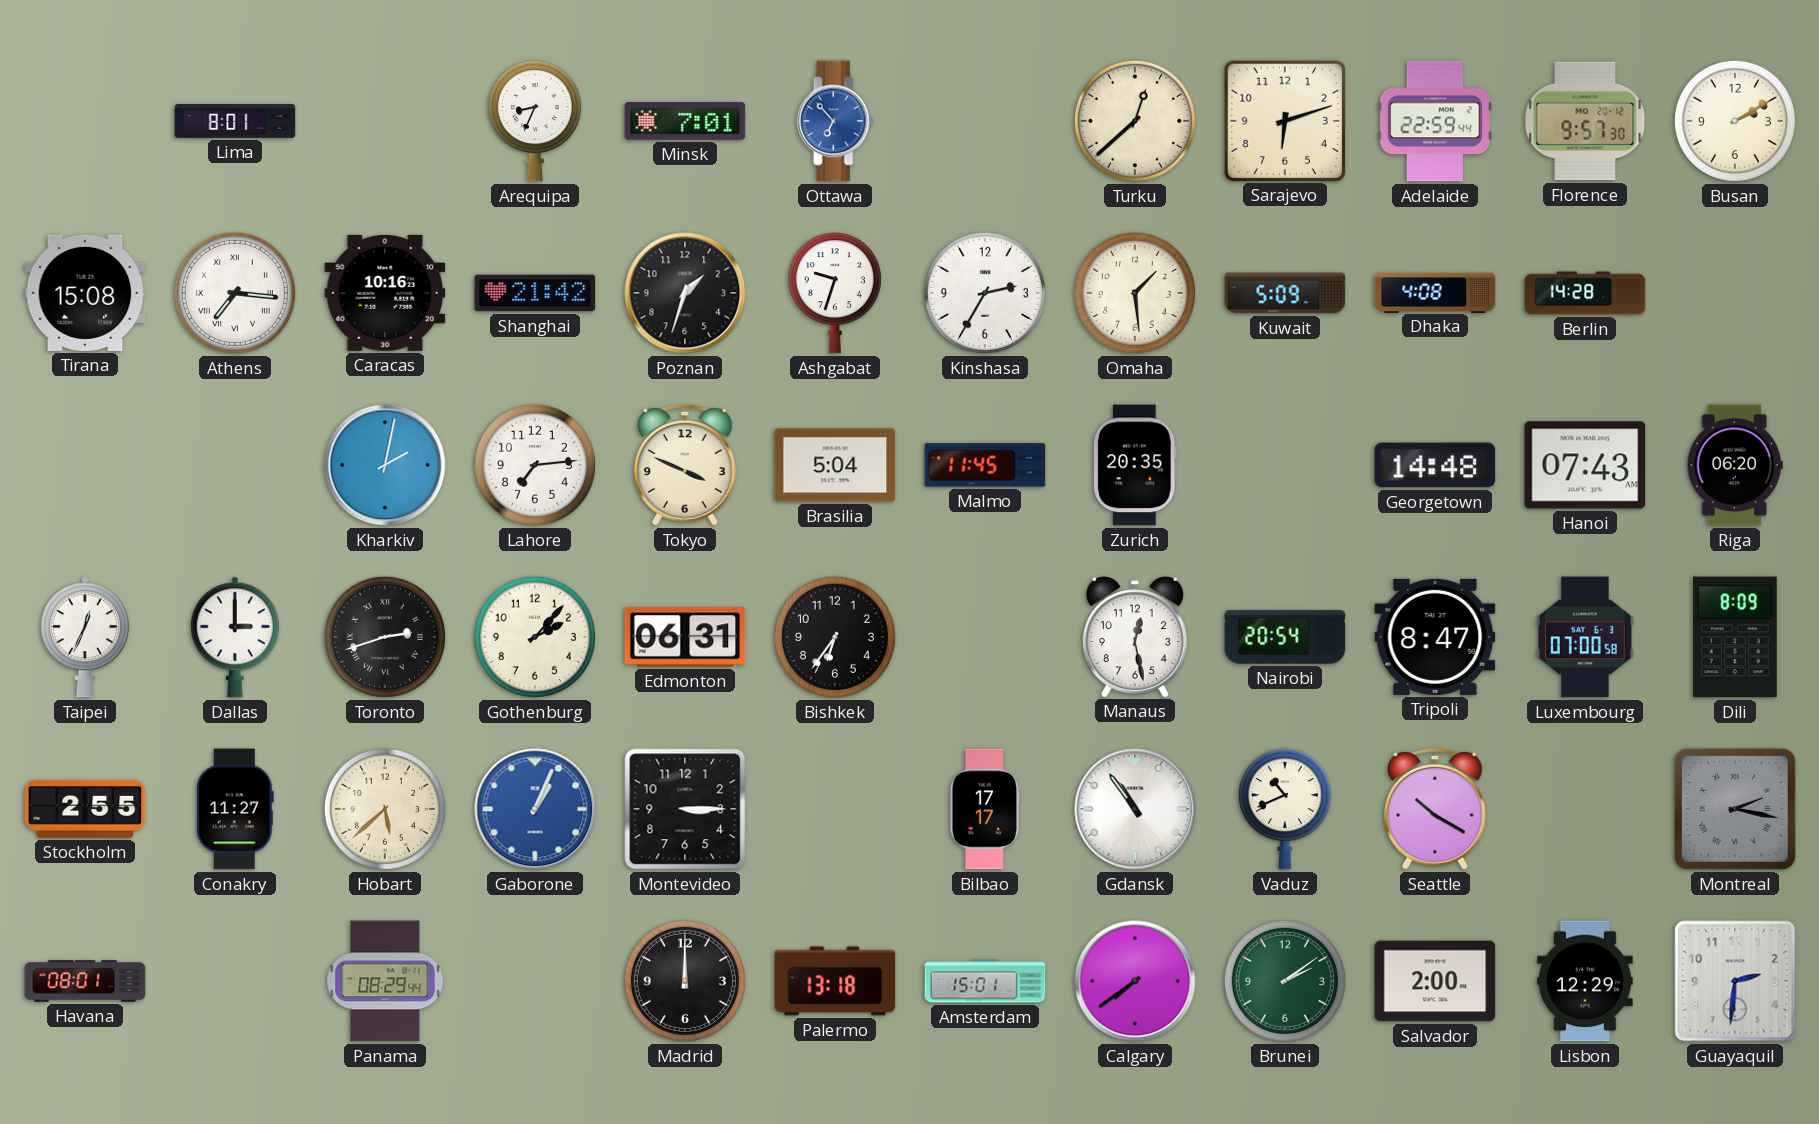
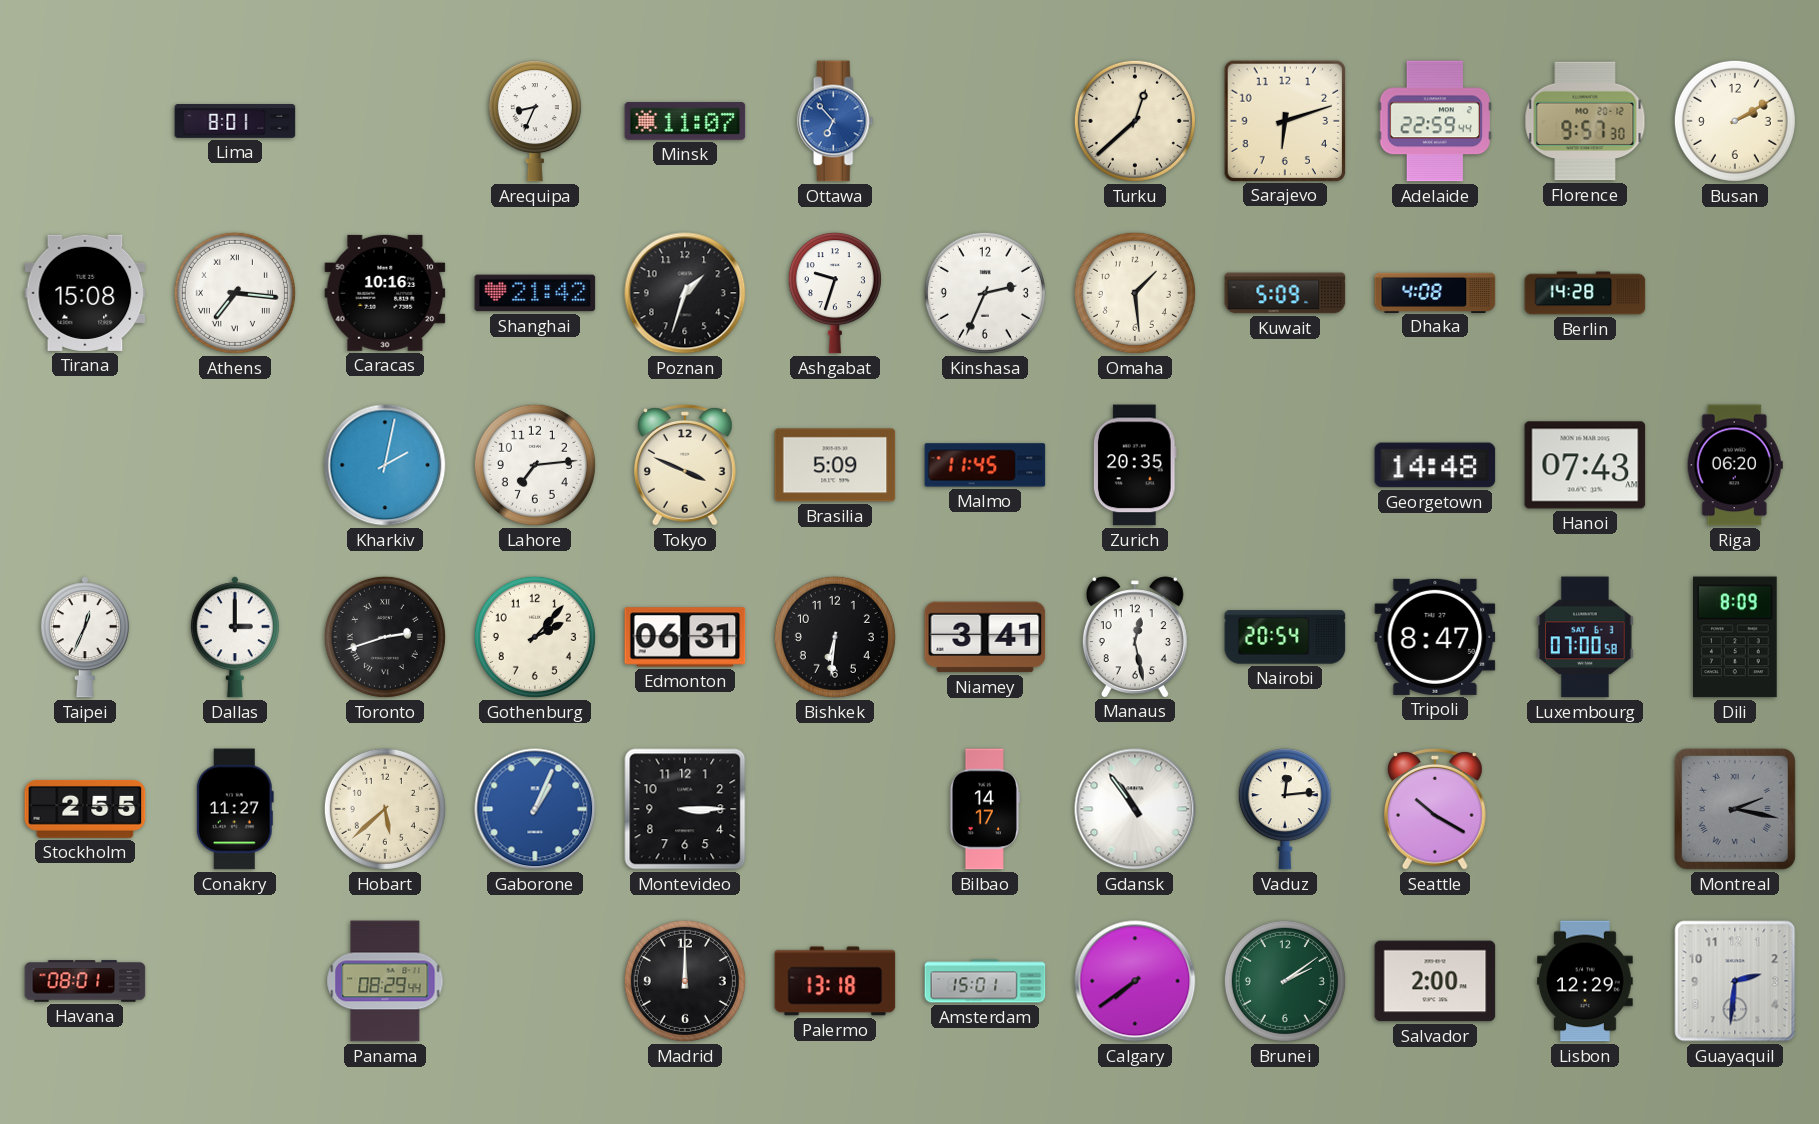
Minsk: 7:01 -> 11:07
Kinshasa: 2:35 -> 2:34
Brasilia: 5:04 -> 5:09
Bishkek: 6:36 -> 6:31
Niamey: none -> 3:41
Bilbao: 17:17 -> 14:17
Vaduz: 10:41 -> 12:14
